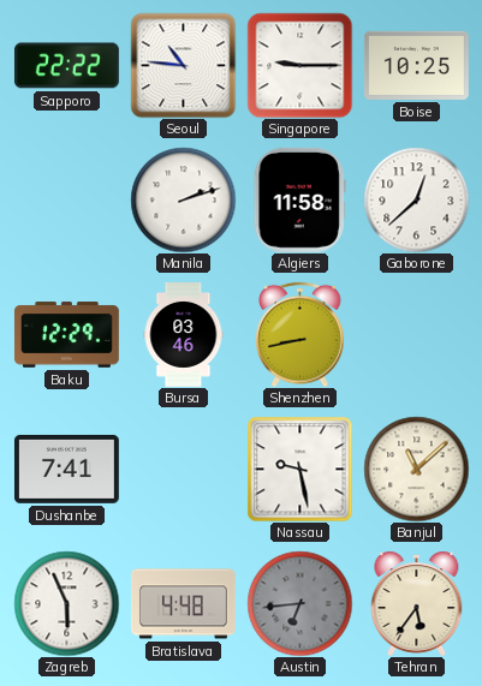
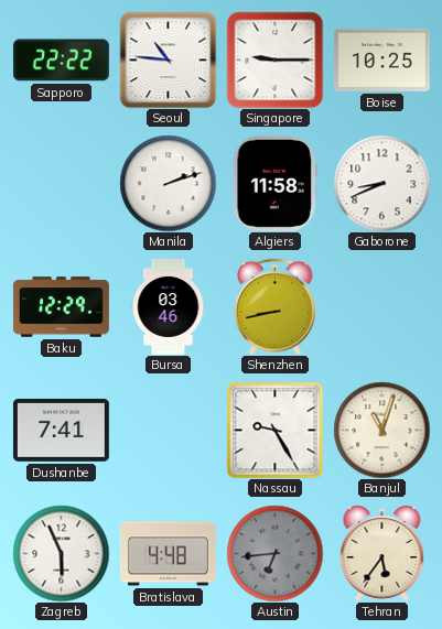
Gaborone: 12:38 -> 8:41
Nassau: 9:28 -> 9:25
Banjul: 11:08 -> 11:03
